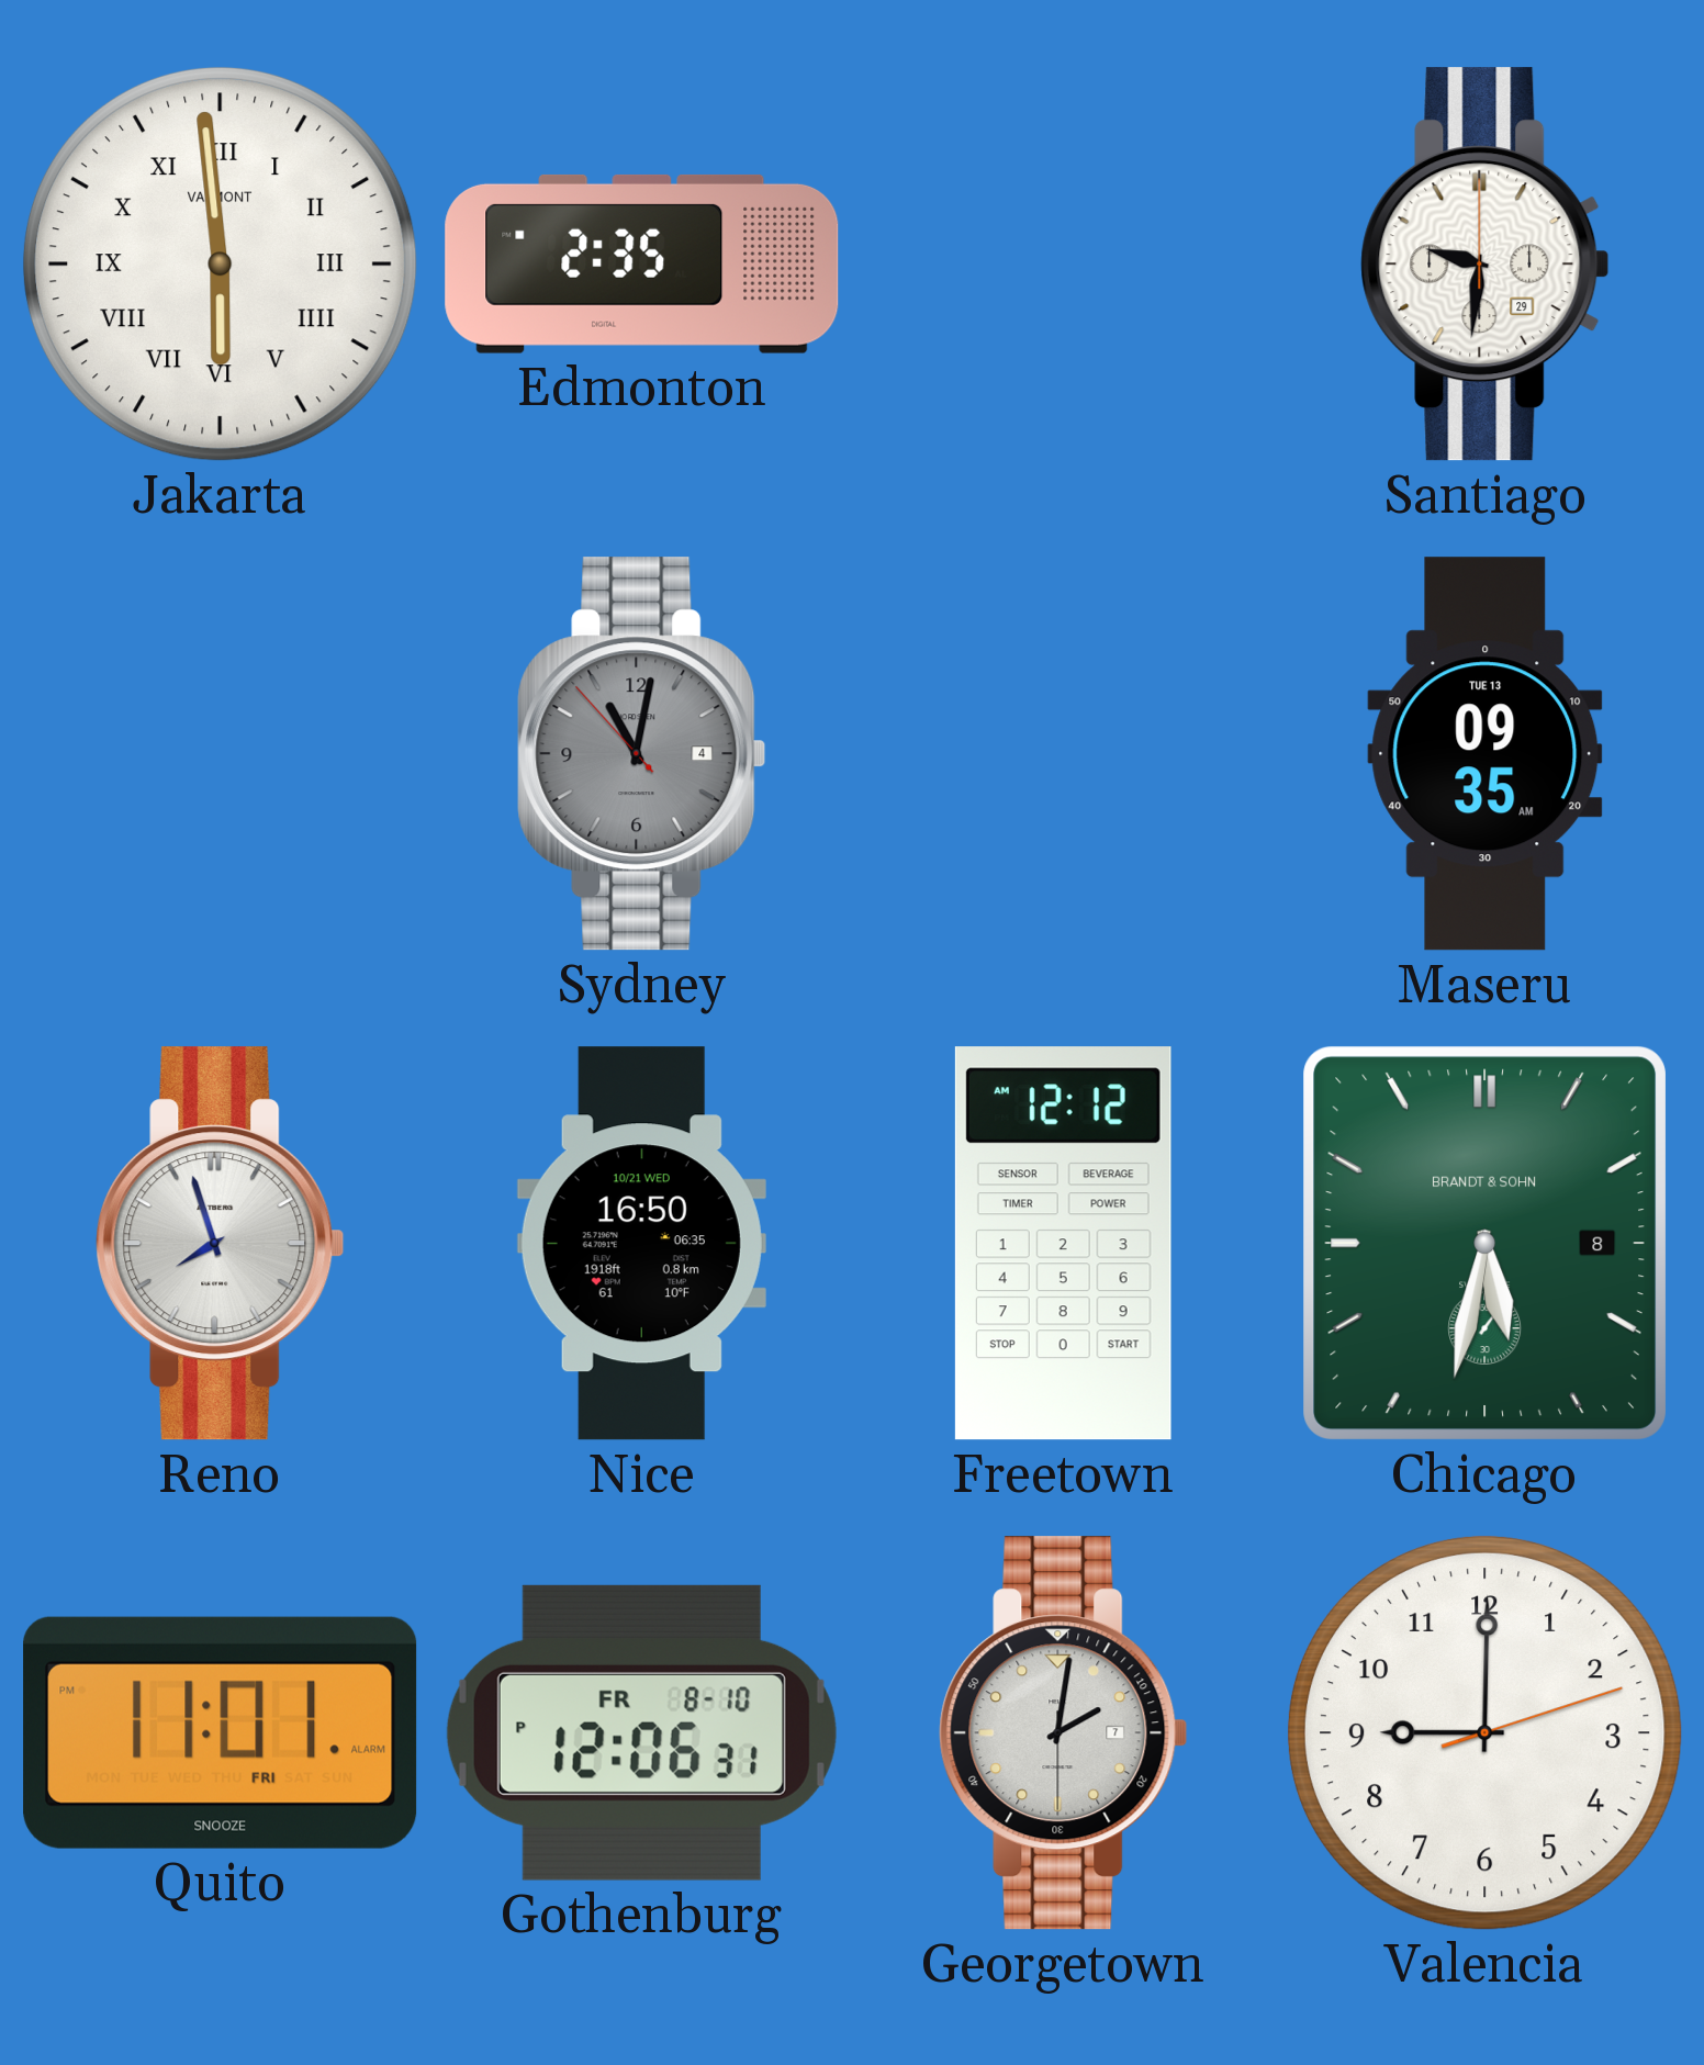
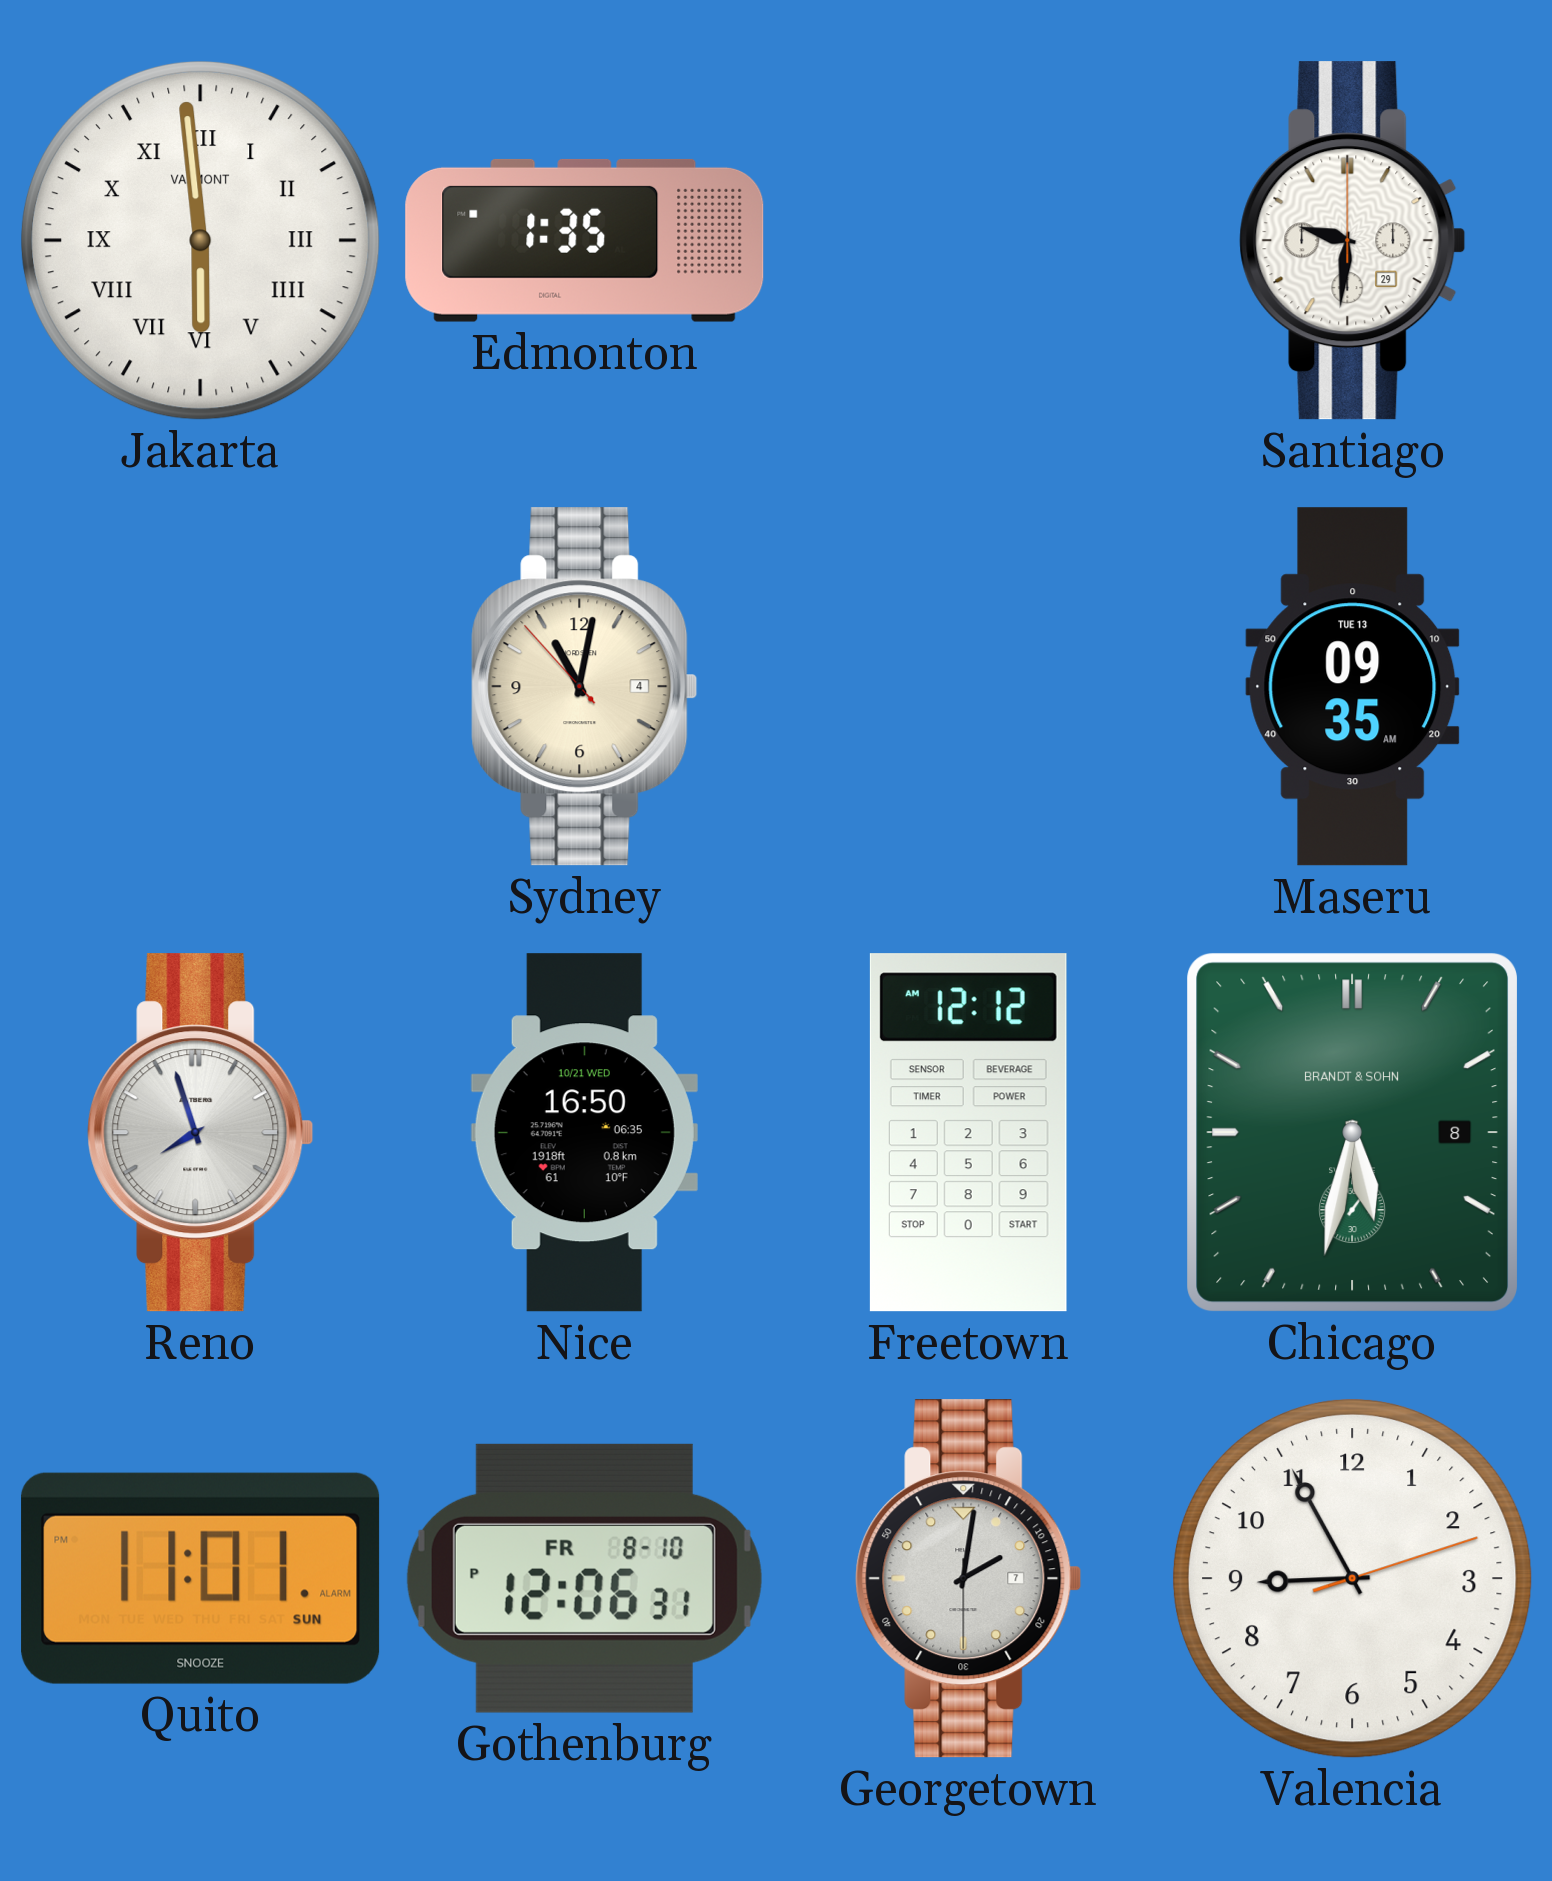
Edmonton: 2:35 -> 1:35
Sydney dial: grey -> cream
Quito date: FRI -> SUN
Valencia: 9:00 -> 8:55
